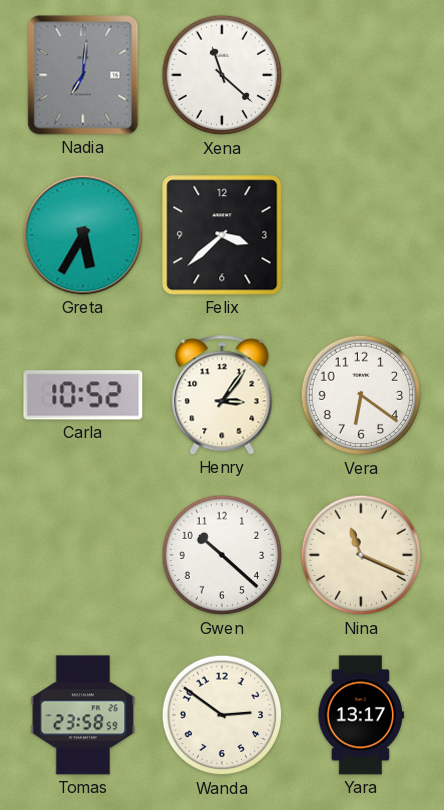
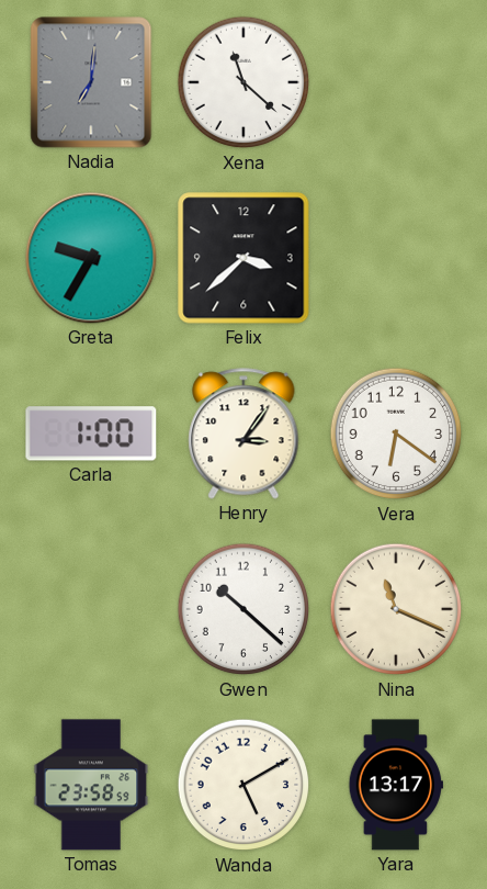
Greta: 5:35 -> 9:35
Carla: 10:52 -> 1:00
Wanda: 2:51 -> 5:10
